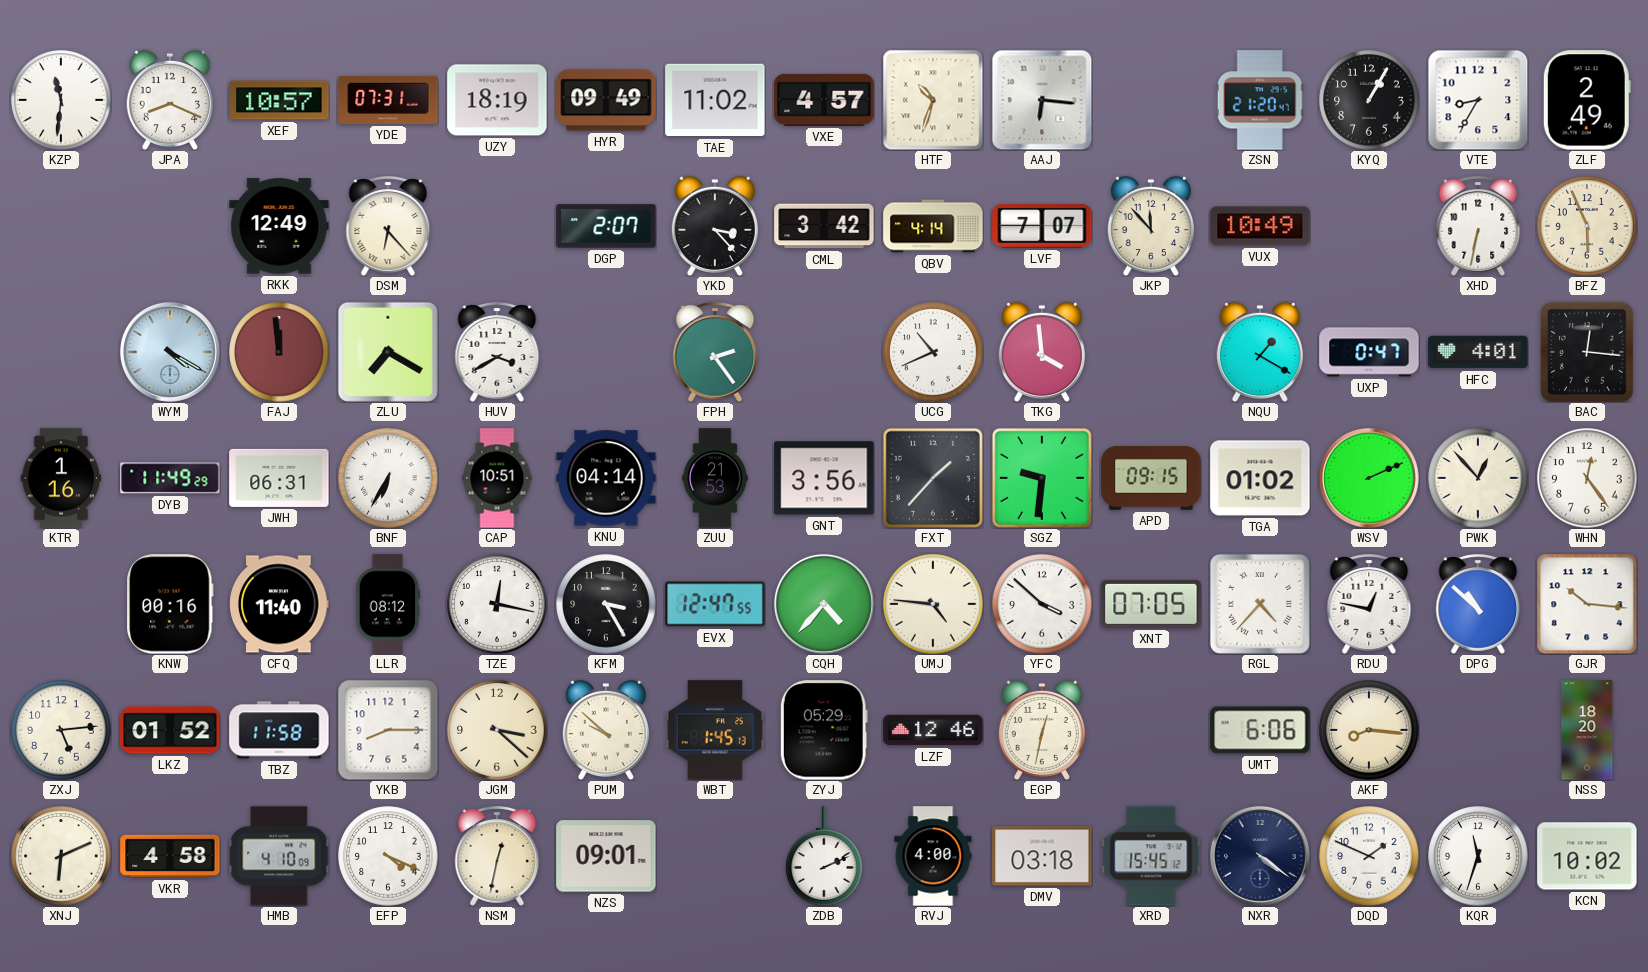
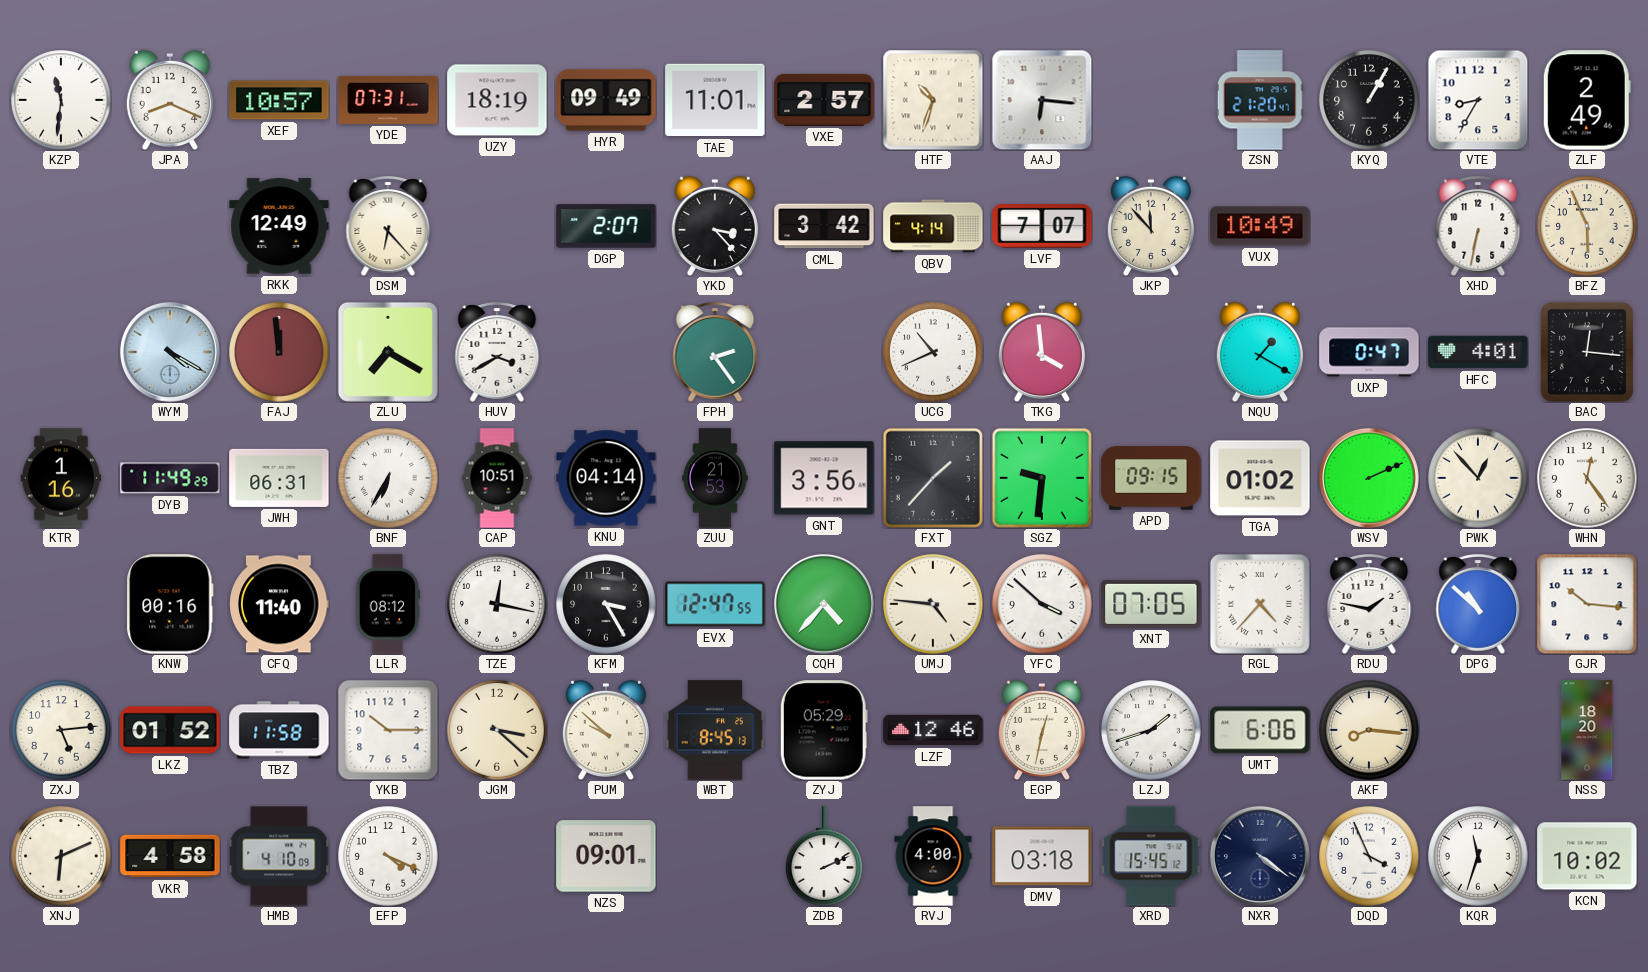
TAE: 11:02 -> 11:01
VXE: 4:57 -> 2:57
RDU: 12:47 -> 1:47
YKB: 8:15 -> 10:15
WBT: 1:45 -> 8:45
LZJ: none -> 1:42
NSM: 12:32 -> none
DQD: 1:49 -> 3:56
